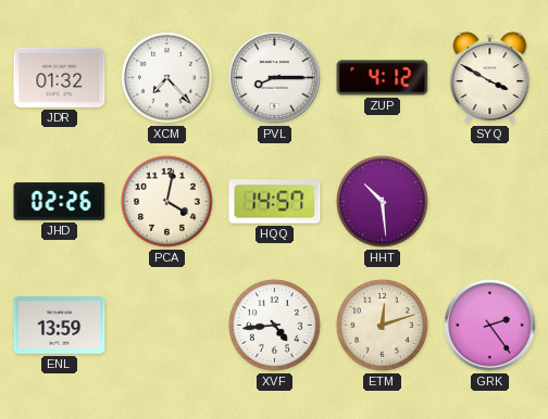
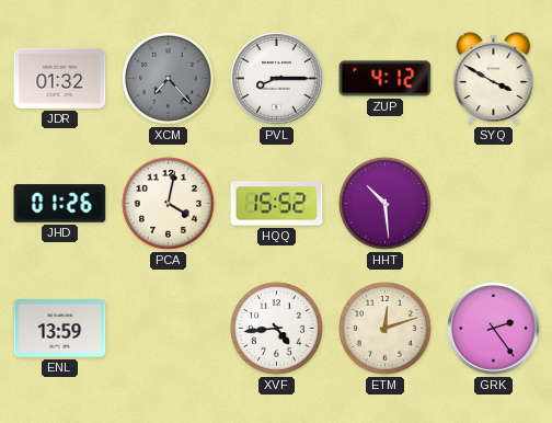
XCM dial: white -> grey
JHD: 02:26 -> 01:26
HQQ: 14:57 -> 15:52
